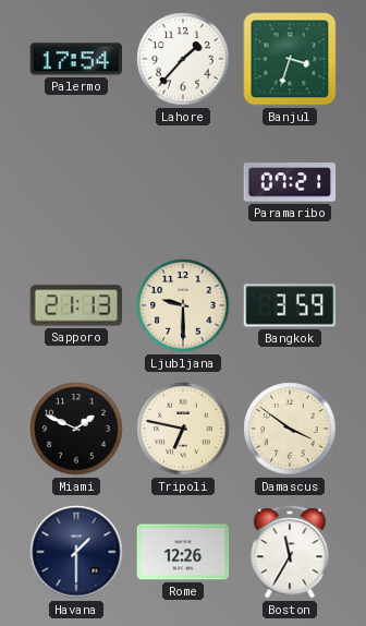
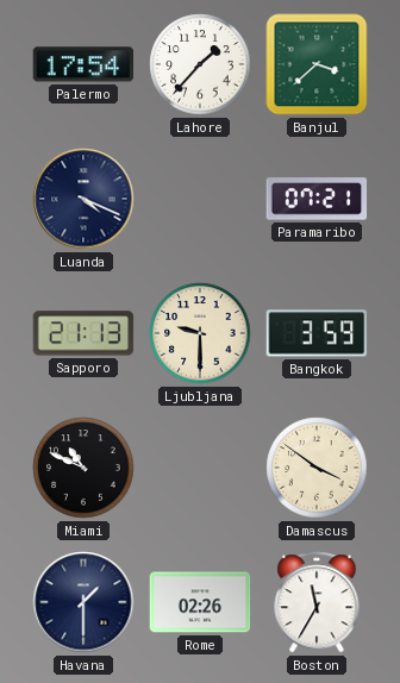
Banjul: 3:33 -> 3:38
Luanda: none -> 4:19
Miami: 1:49 -> 10:49
Tripoli: 6:47 -> none
Rome: 12:26 -> 02:26
